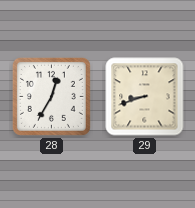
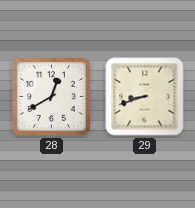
28: 12:35 -> 12:40
